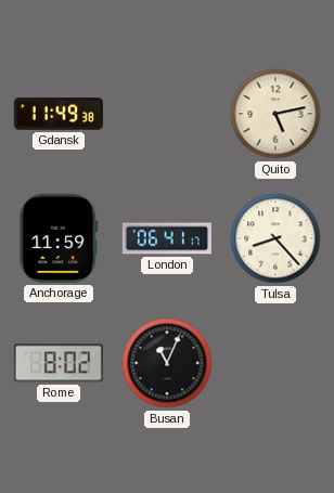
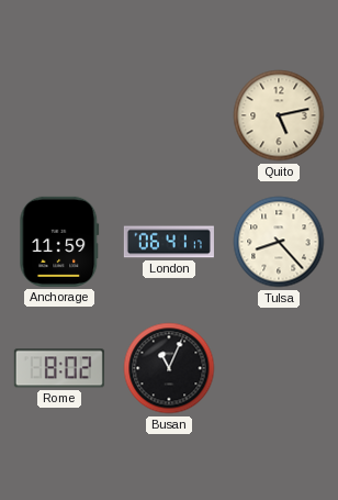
Gdansk: 11:49 -> none
